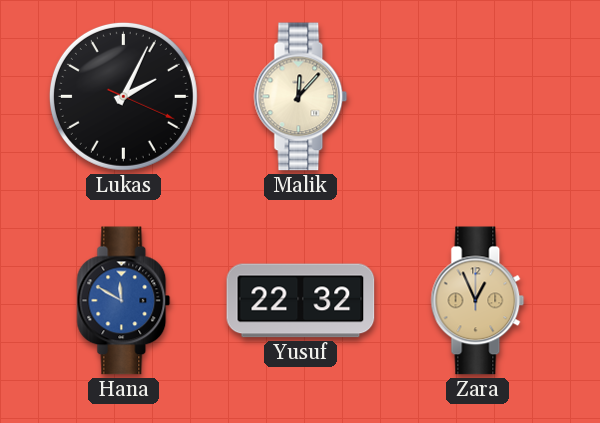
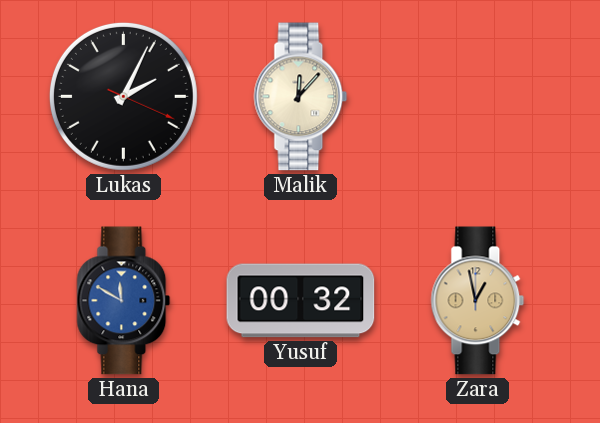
Yusuf: 22:32 -> 00:32
Zara: 12:56 -> 12:58
